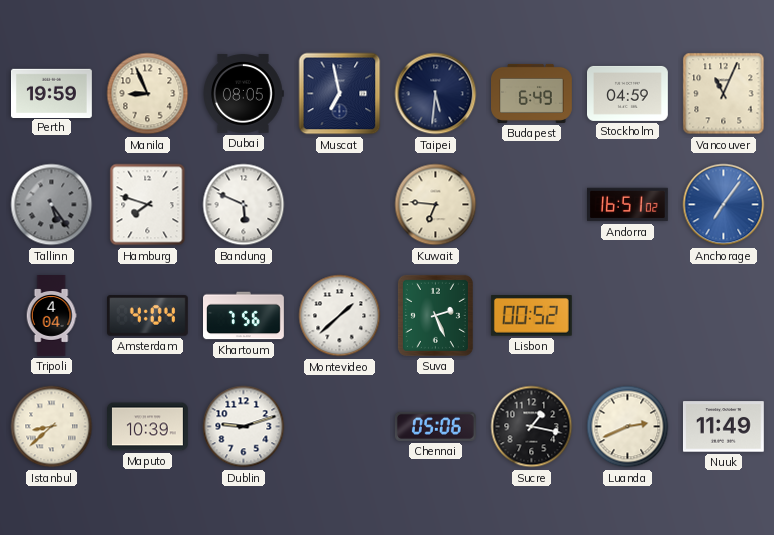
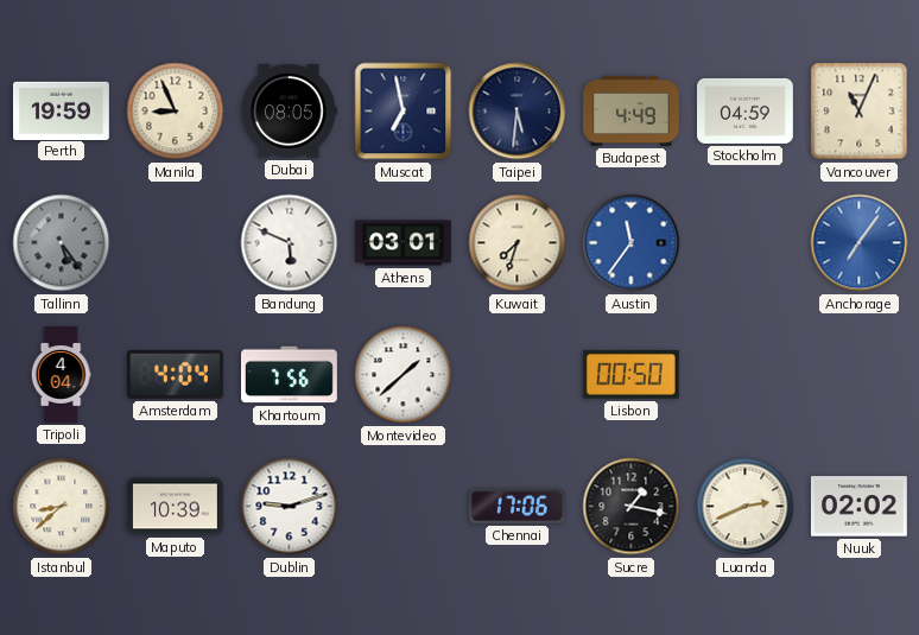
Budapest: 6:49 -> 4:49
Hamburg: 7:48 -> none
Athens: none -> 03:01
Kuwait: 6:46 -> 7:33
Austin: none -> 11:36
Andorra: 16:51 -> none
Suva: 2:26 -> none
Lisbon: 00:52 -> 00:50
Chennai: 05:06 -> 17:06
Nuuk: 11:49 -> 02:02
